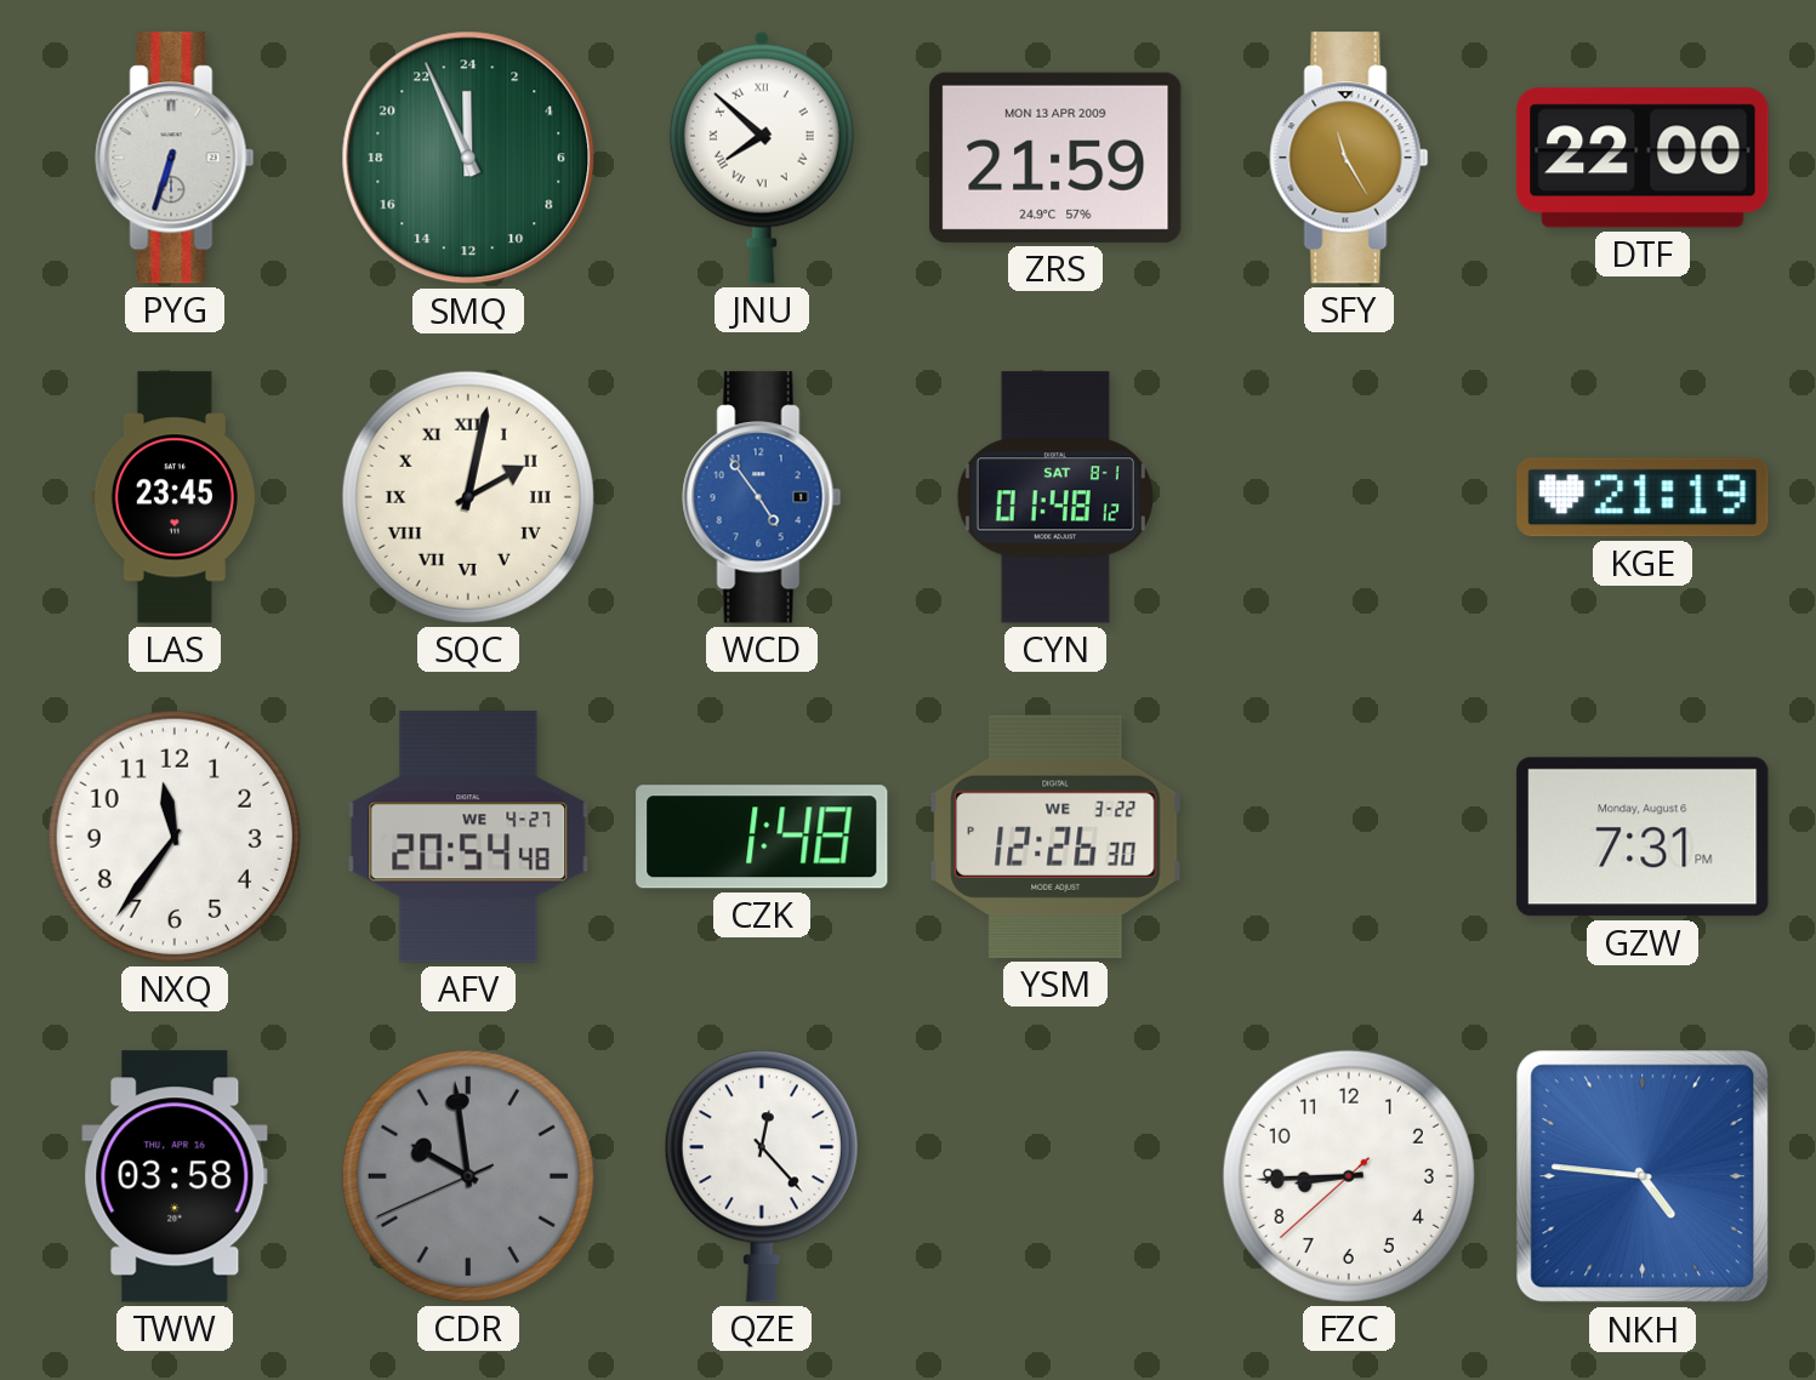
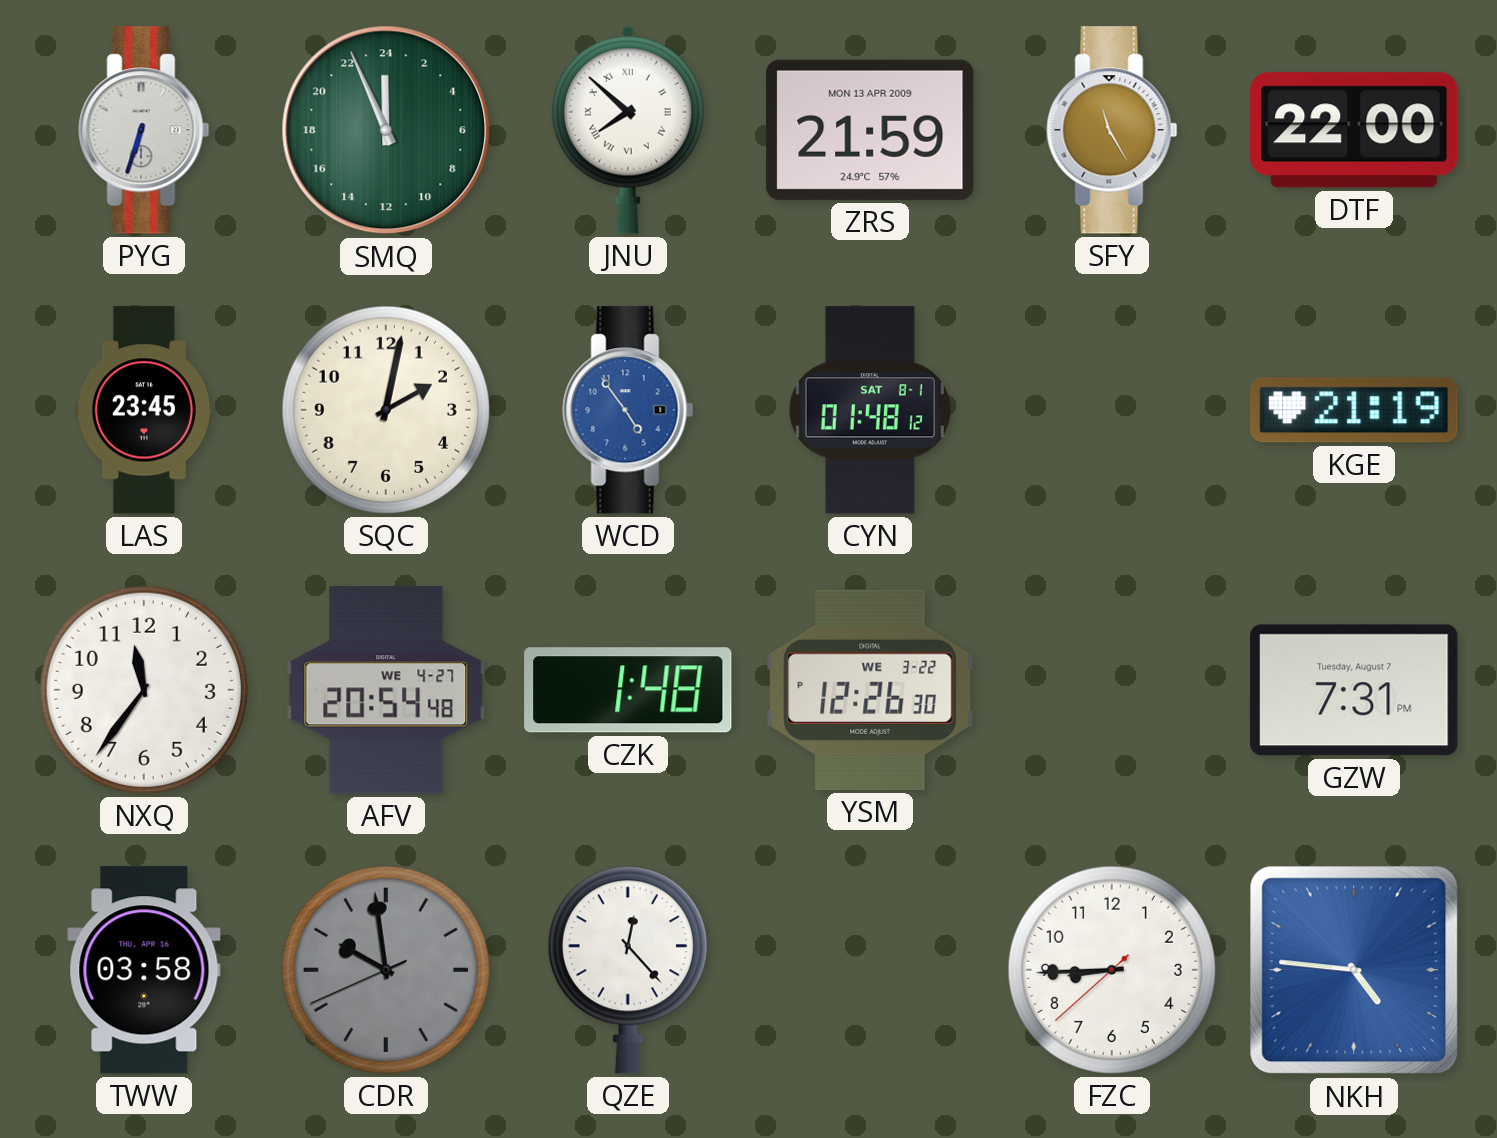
SQC numerals: Roman -> Arabic
GZW date: Monday, August 6 -> Tuesday, August 7
